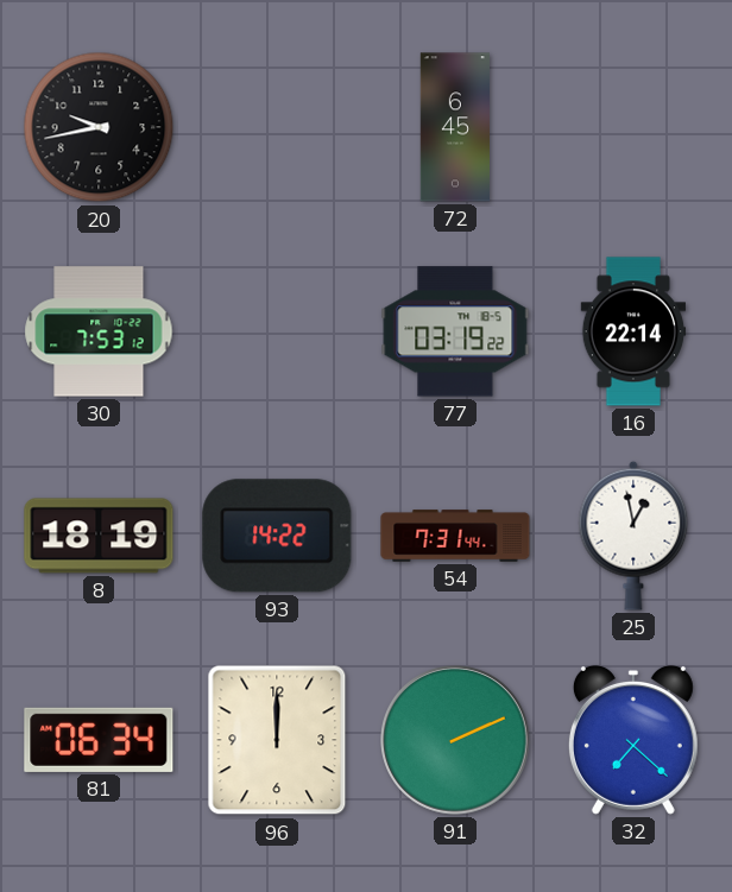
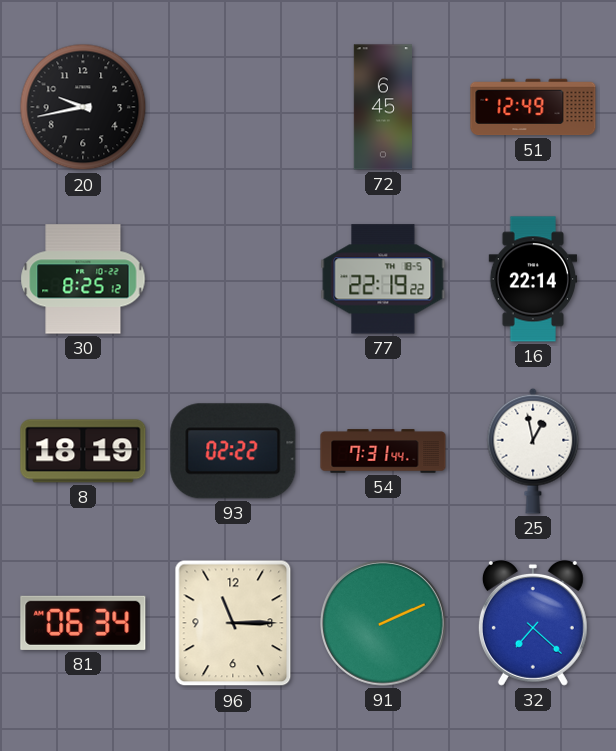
51: none -> 12:49
30: 7:53 -> 8:25
77: 03:19 -> 22:19
93: 14:22 -> 02:22
96: 12:00 -> 11:15
